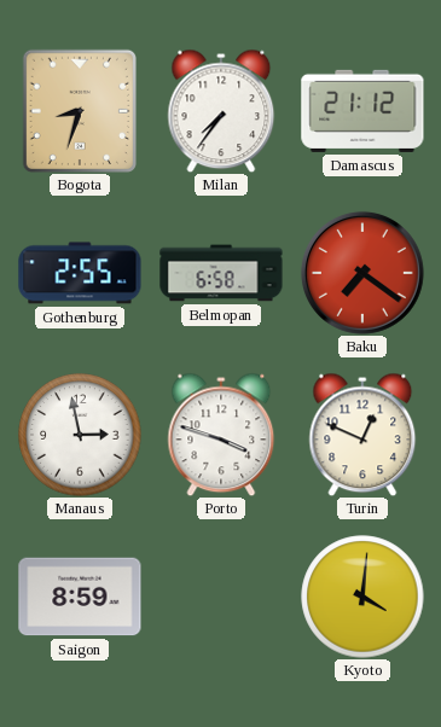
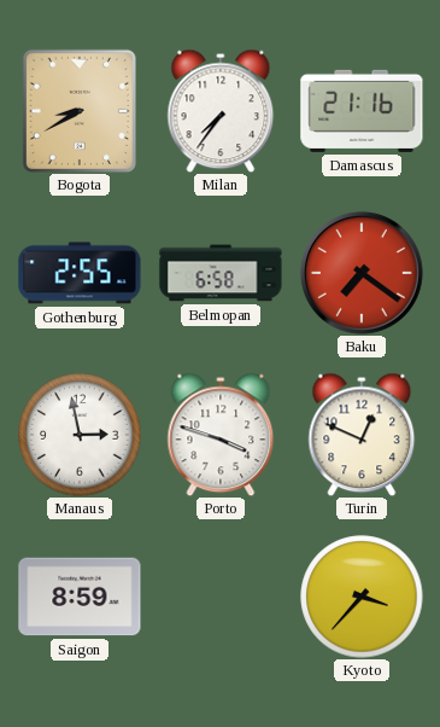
Bogota: 8:33 -> 8:40
Damascus: 21:12 -> 21:16
Kyoto: 4:01 -> 3:37
